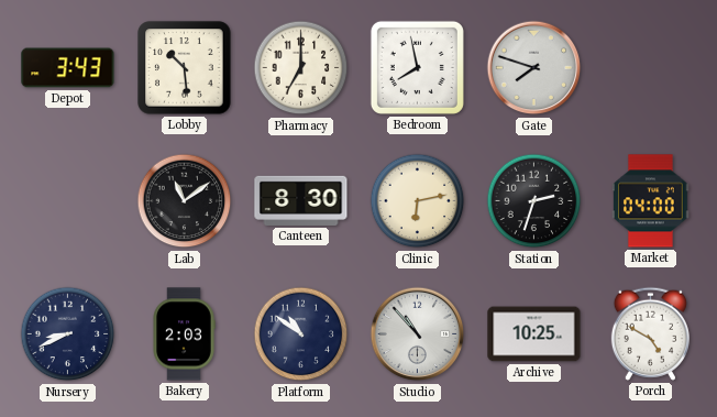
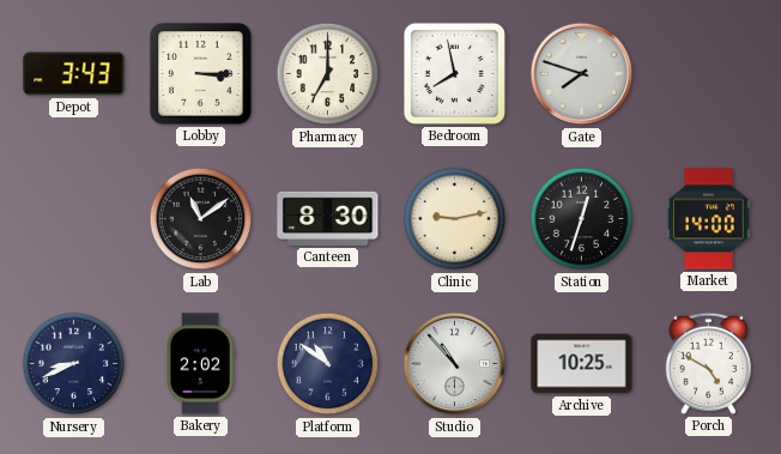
Lobby: 10:29 -> 3:15
Clinic: 6:13 -> 9:13
Station: 2:33 -> 12:33
Market: 04:00 -> 14:00
Bakery: 2:03 -> 2:02
